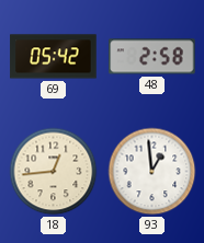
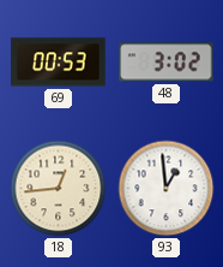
69: 05:42 -> 00:53
48: 2:58 -> 3:02
